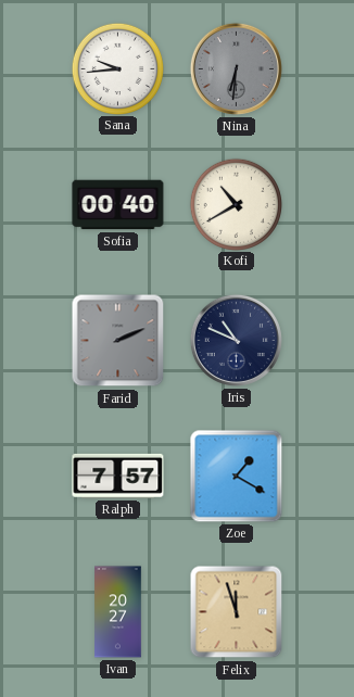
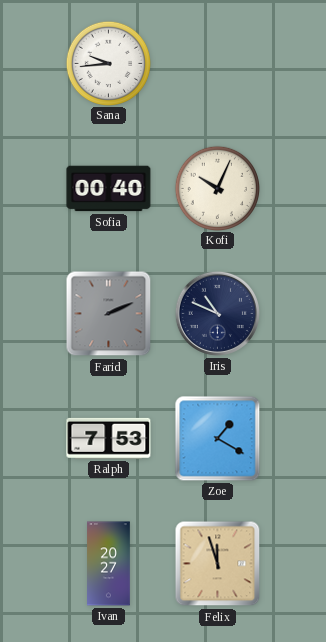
Nina: 6:31 -> none
Kofi: 10:40 -> 10:04
Ralph: 7:57 -> 7:53
